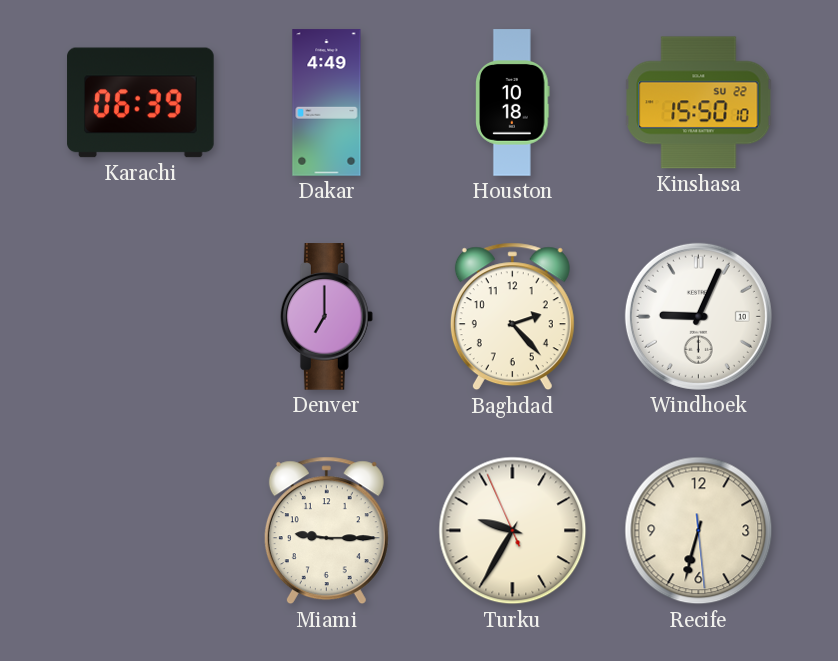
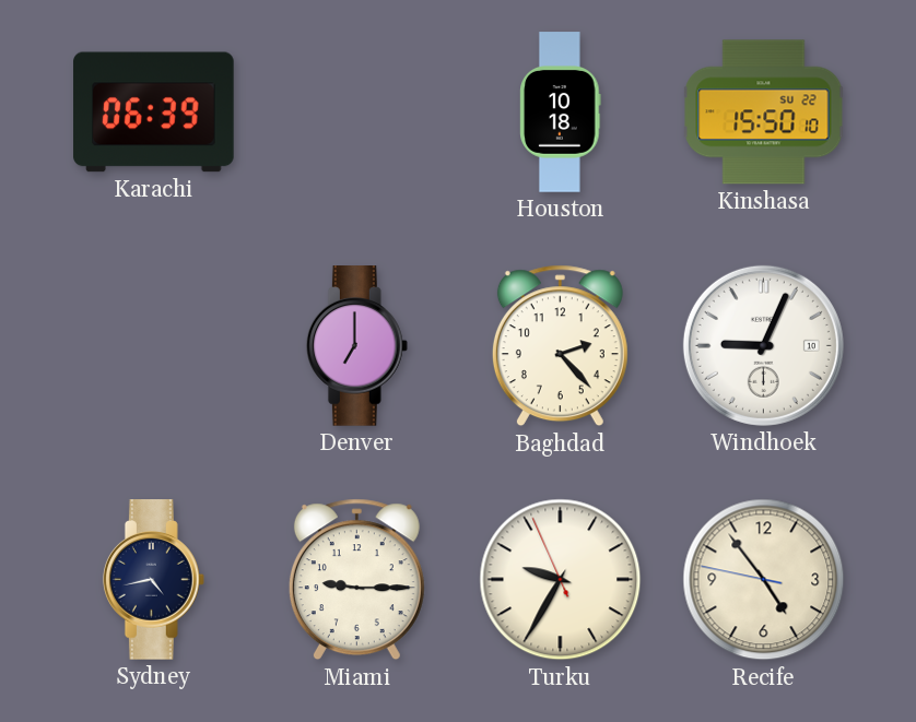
Dakar: 4:49 -> none
Sydney: none -> 4:43
Recife: 6:32 -> 4:53
